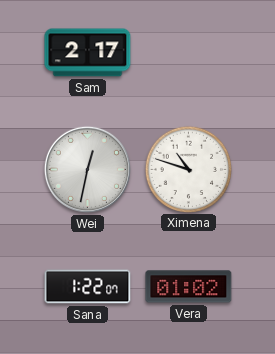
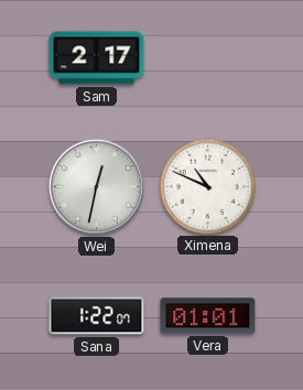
Ximena: 10:48 -> 10:49
Vera: 01:02 -> 01:01
